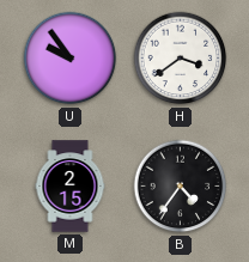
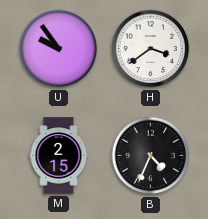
B: 4:36 -> 4:34
